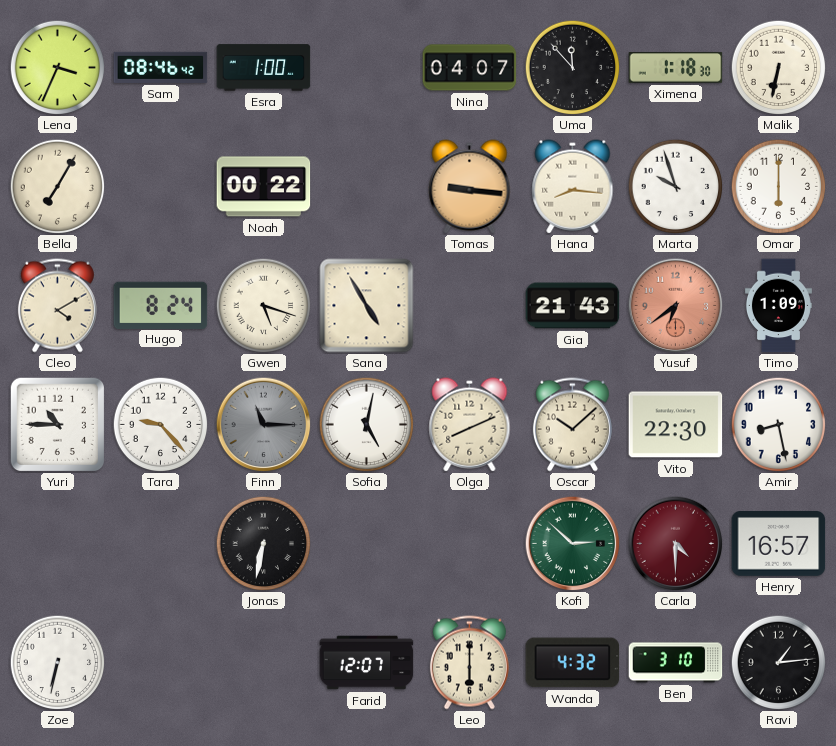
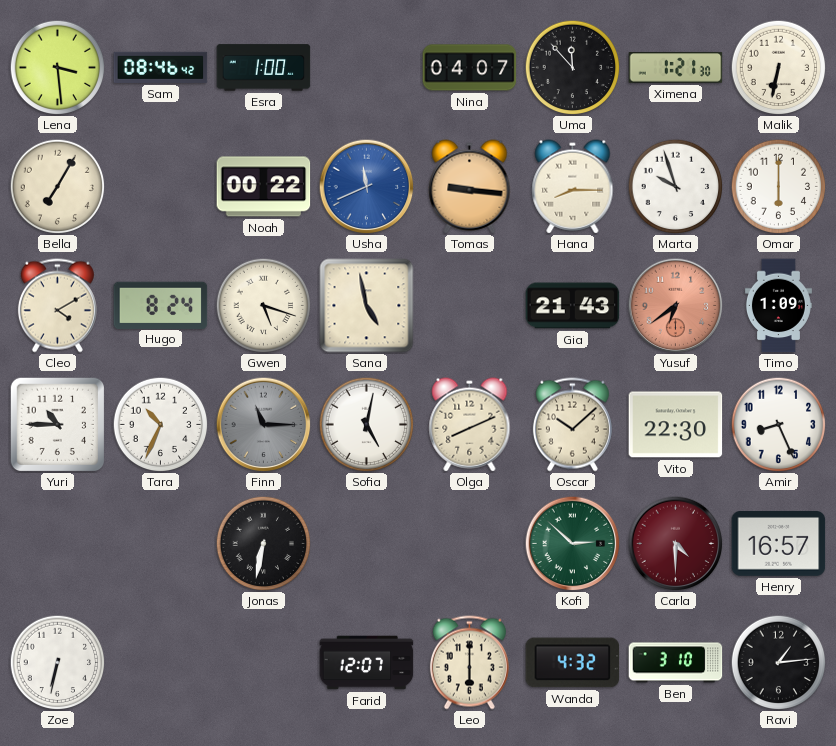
Lena: 3:34 -> 3:29
Ximena: 1:18 -> 1:21
Usha: none -> 11:41
Hana: 8:16 -> 8:15
Sana: 4:55 -> 4:58
Tara: 9:23 -> 10:34
Amir: 8:28 -> 8:26
